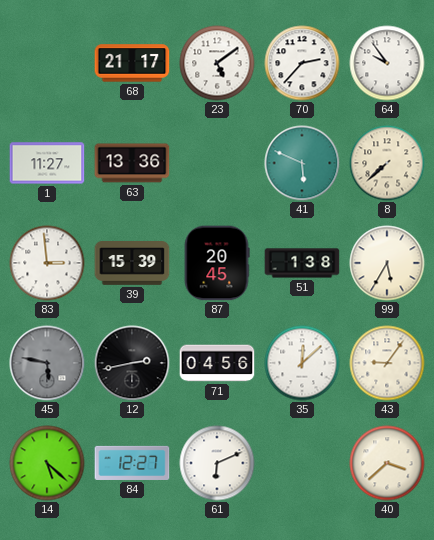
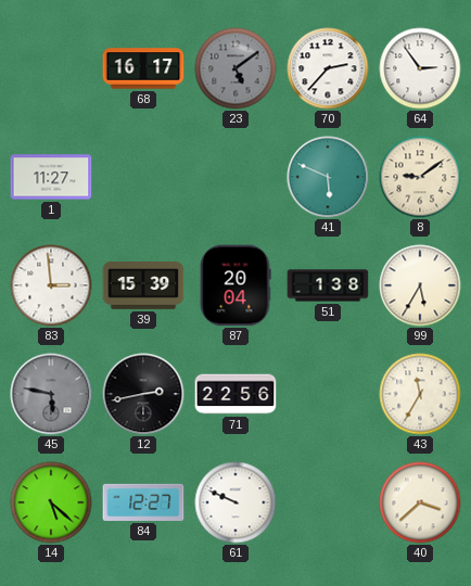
68: 21:17 -> 16:17
23 dial: white -> grey
64: 9:54 -> 2:54
63: 13:36 -> none
8: 7:38 -> 9:09
87: 20:45 -> 20:04
71: 04:56 -> 22:56
35: 12:08 -> none
43: 9:06 -> 11:35
61: 6:11 -> 9:49
